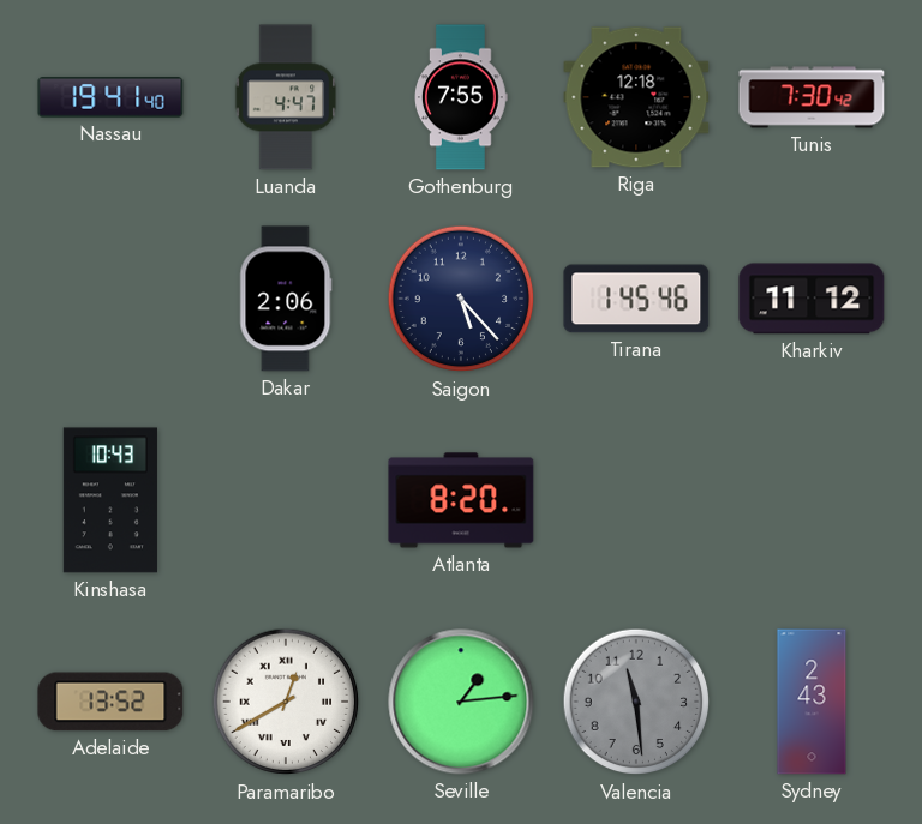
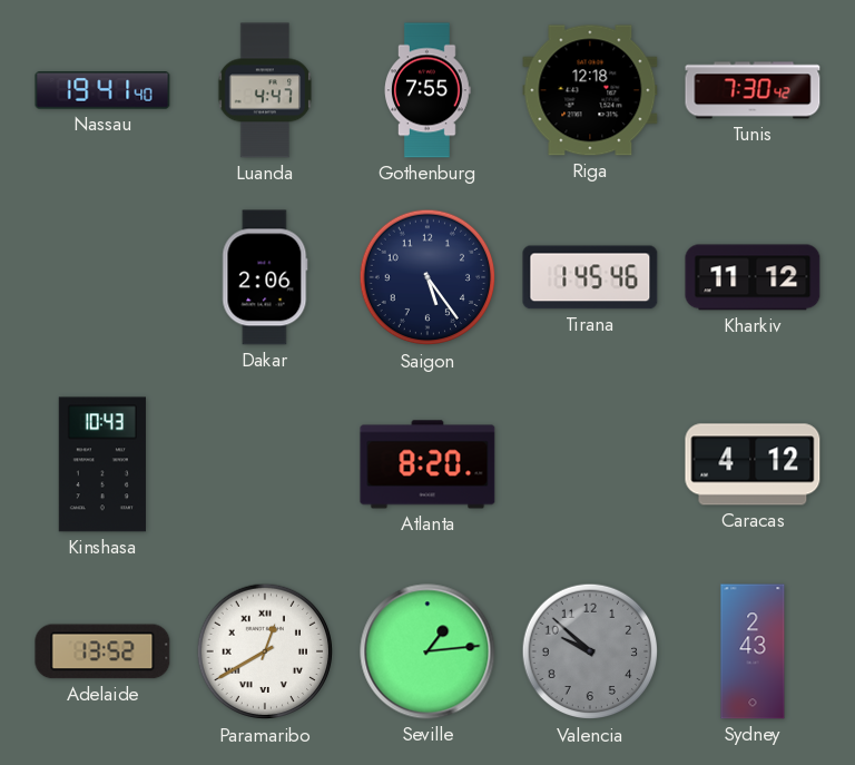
Saigon: 5:23 -> 5:24
Caracas: none -> 4:12
Valencia: 11:29 -> 9:52
